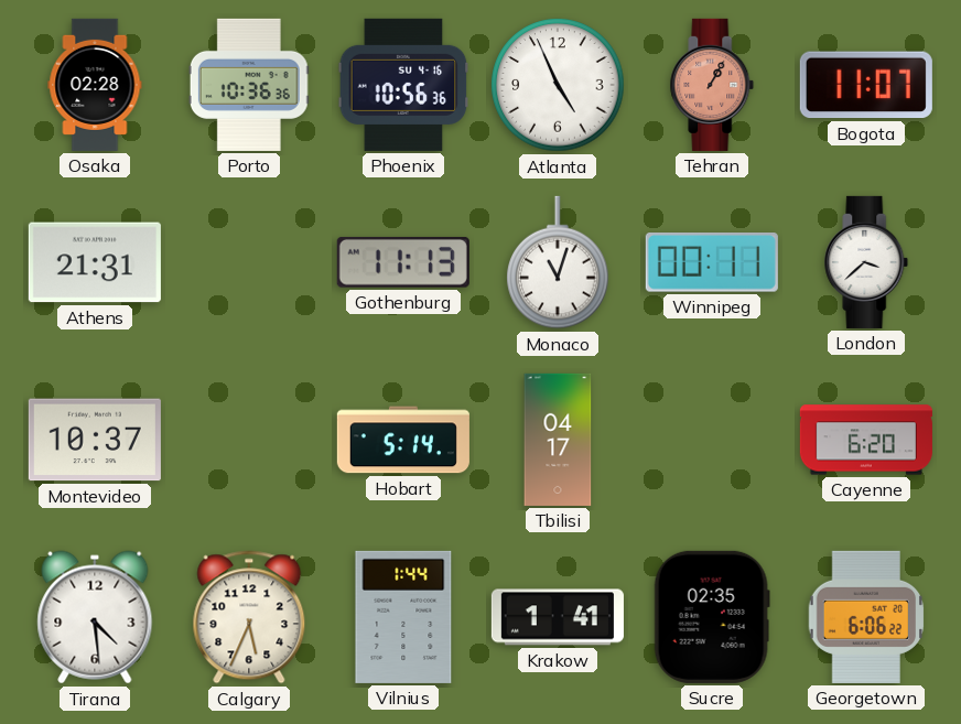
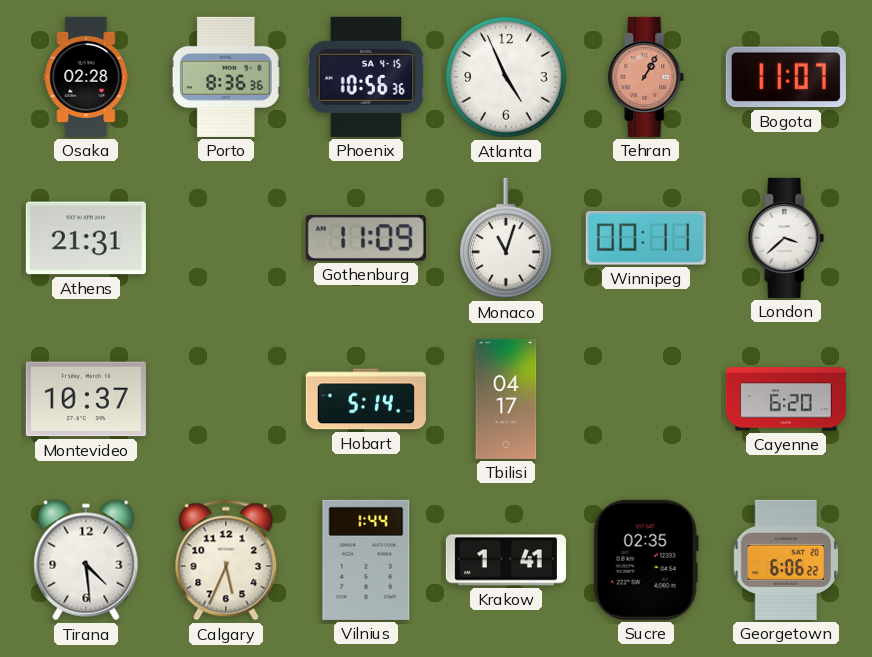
Porto: 10:36 -> 8:36
Phoenix date: SU 4-16 -> SA 4-15
Gothenburg: 11:13 -> 11:09
